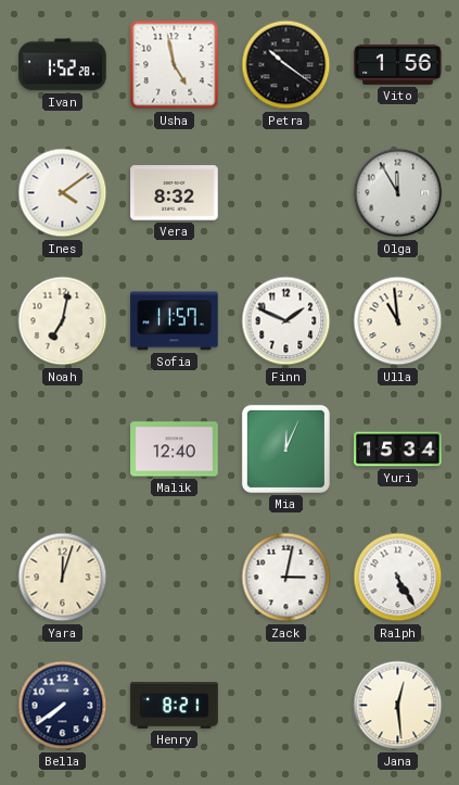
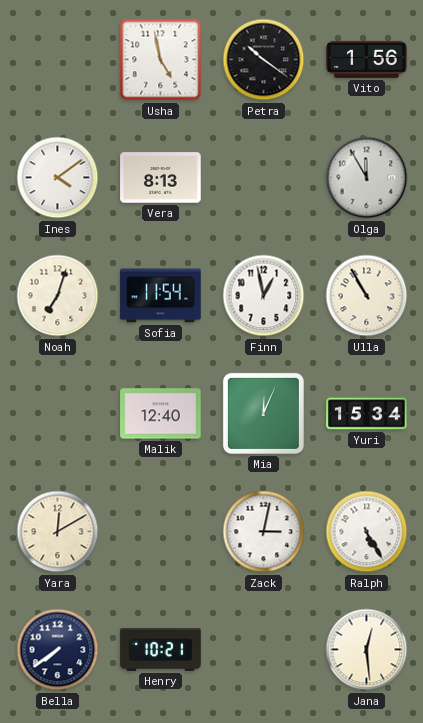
Ivan: 1:52 -> none
Vera: 8:32 -> 8:13
Noah: 7:02 -> 7:03
Sofia: 11:57 -> 11:54
Finn: 1:49 -> 12:58
Ulla: 10:59 -> 10:55
Yara: 12:03 -> 12:10
Henry: 8:21 -> 10:21
